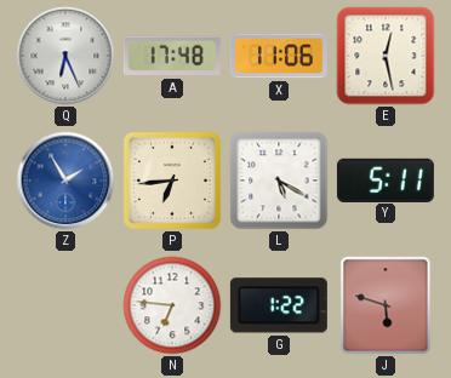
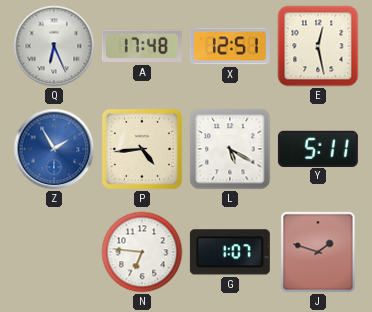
X: 11:06 -> 12:51
P: 6:44 -> 4:44
G: 1:22 -> 1:07
J: 5:48 -> 1:48
